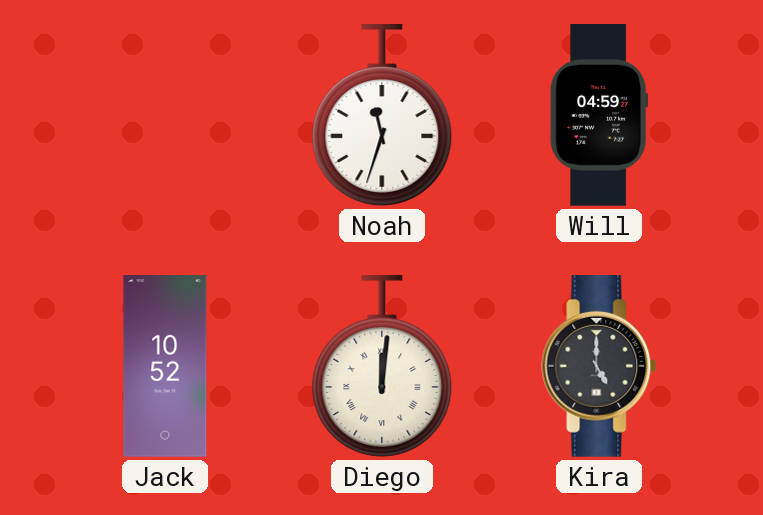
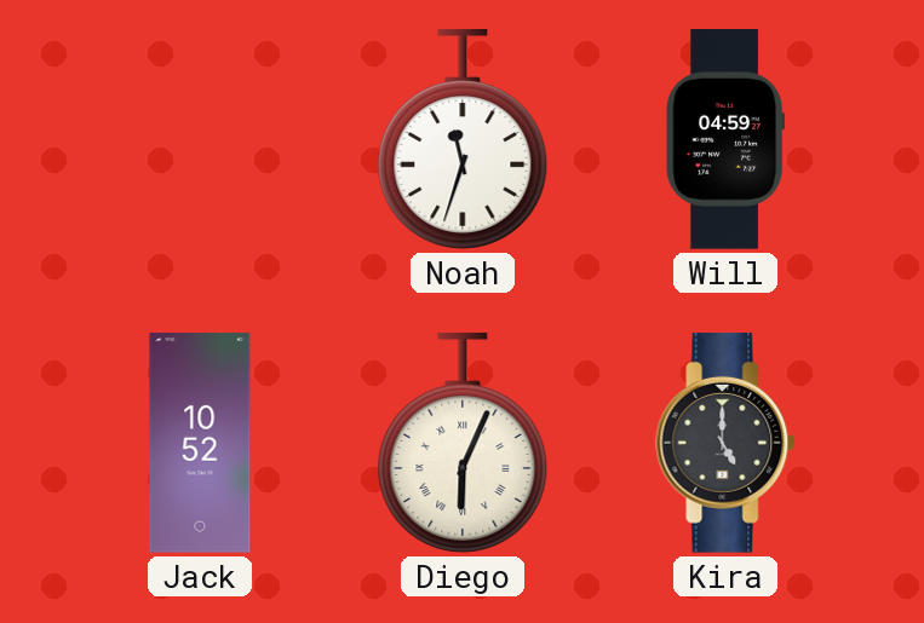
Diego: 12:01 -> 6:04
